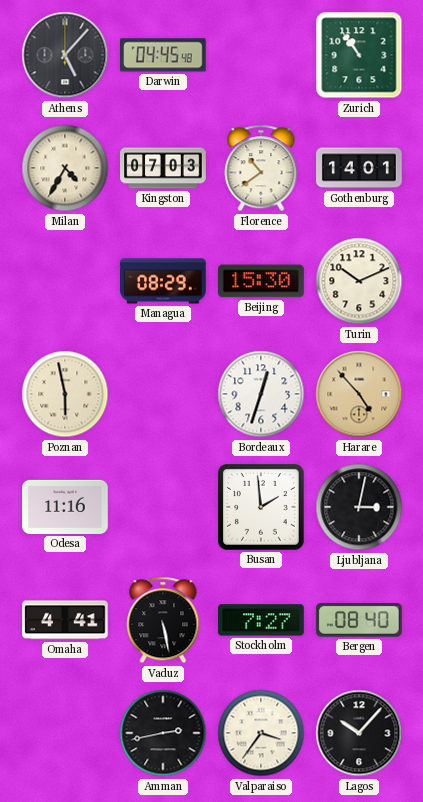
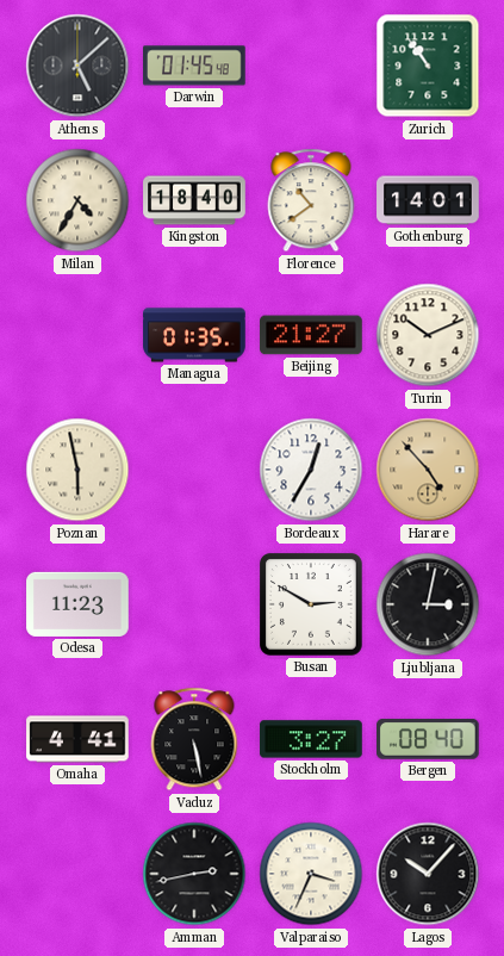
Athens: 5:07 -> 5:08
Darwin: 04:45 -> 01:45
Kingston: 07:03 -> 18:40
Managua: 08:29 -> 01:35
Beijing: 15:30 -> 21:27
Bordeaux: 12:33 -> 12:35
Odesa: 11:16 -> 11:23
Busan: 1:59 -> 2:50
Stockholm: 7:27 -> 3:27
Valparaiso: 3:36 -> 3:34
